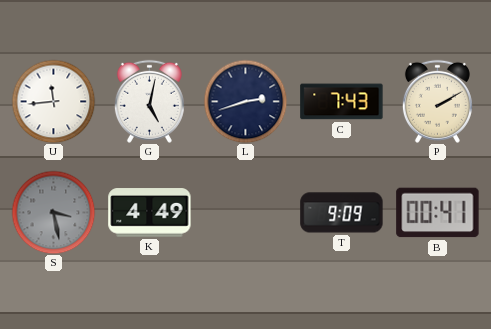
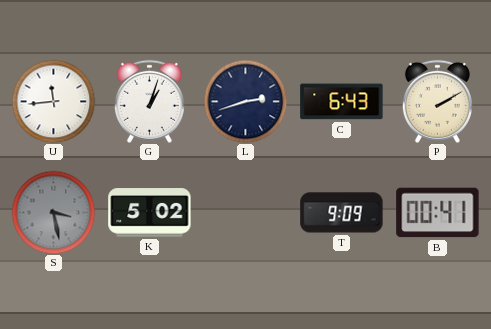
G: 5:02 -> 1:03
C: 7:43 -> 6:43
K: 4:49 -> 5:02
